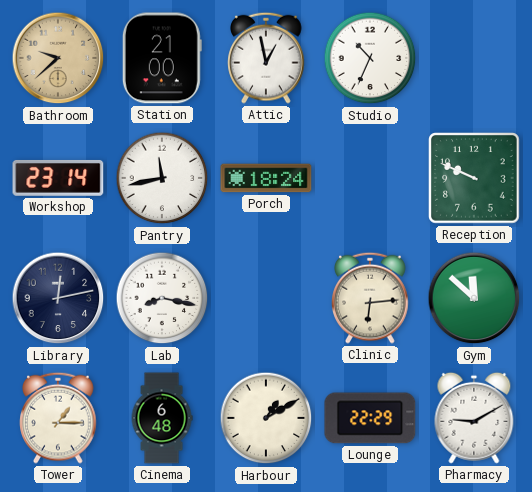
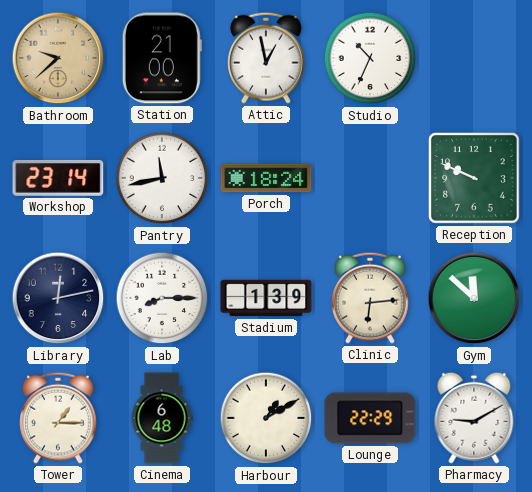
Lab: 8:17 -> 8:15
Stadium: none -> 1:39
